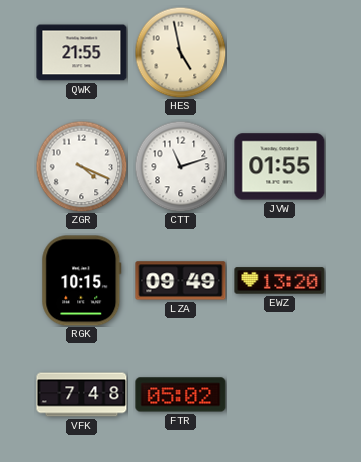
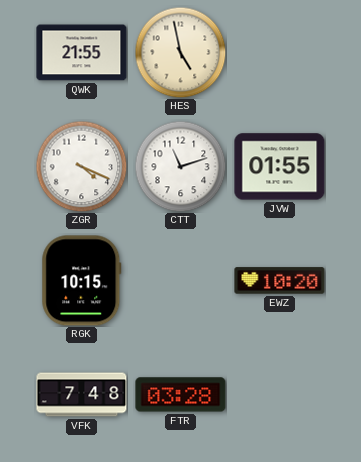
LZA: 09:49 -> none
EWZ: 13:20 -> 10:20
FTR: 05:02 -> 03:28
